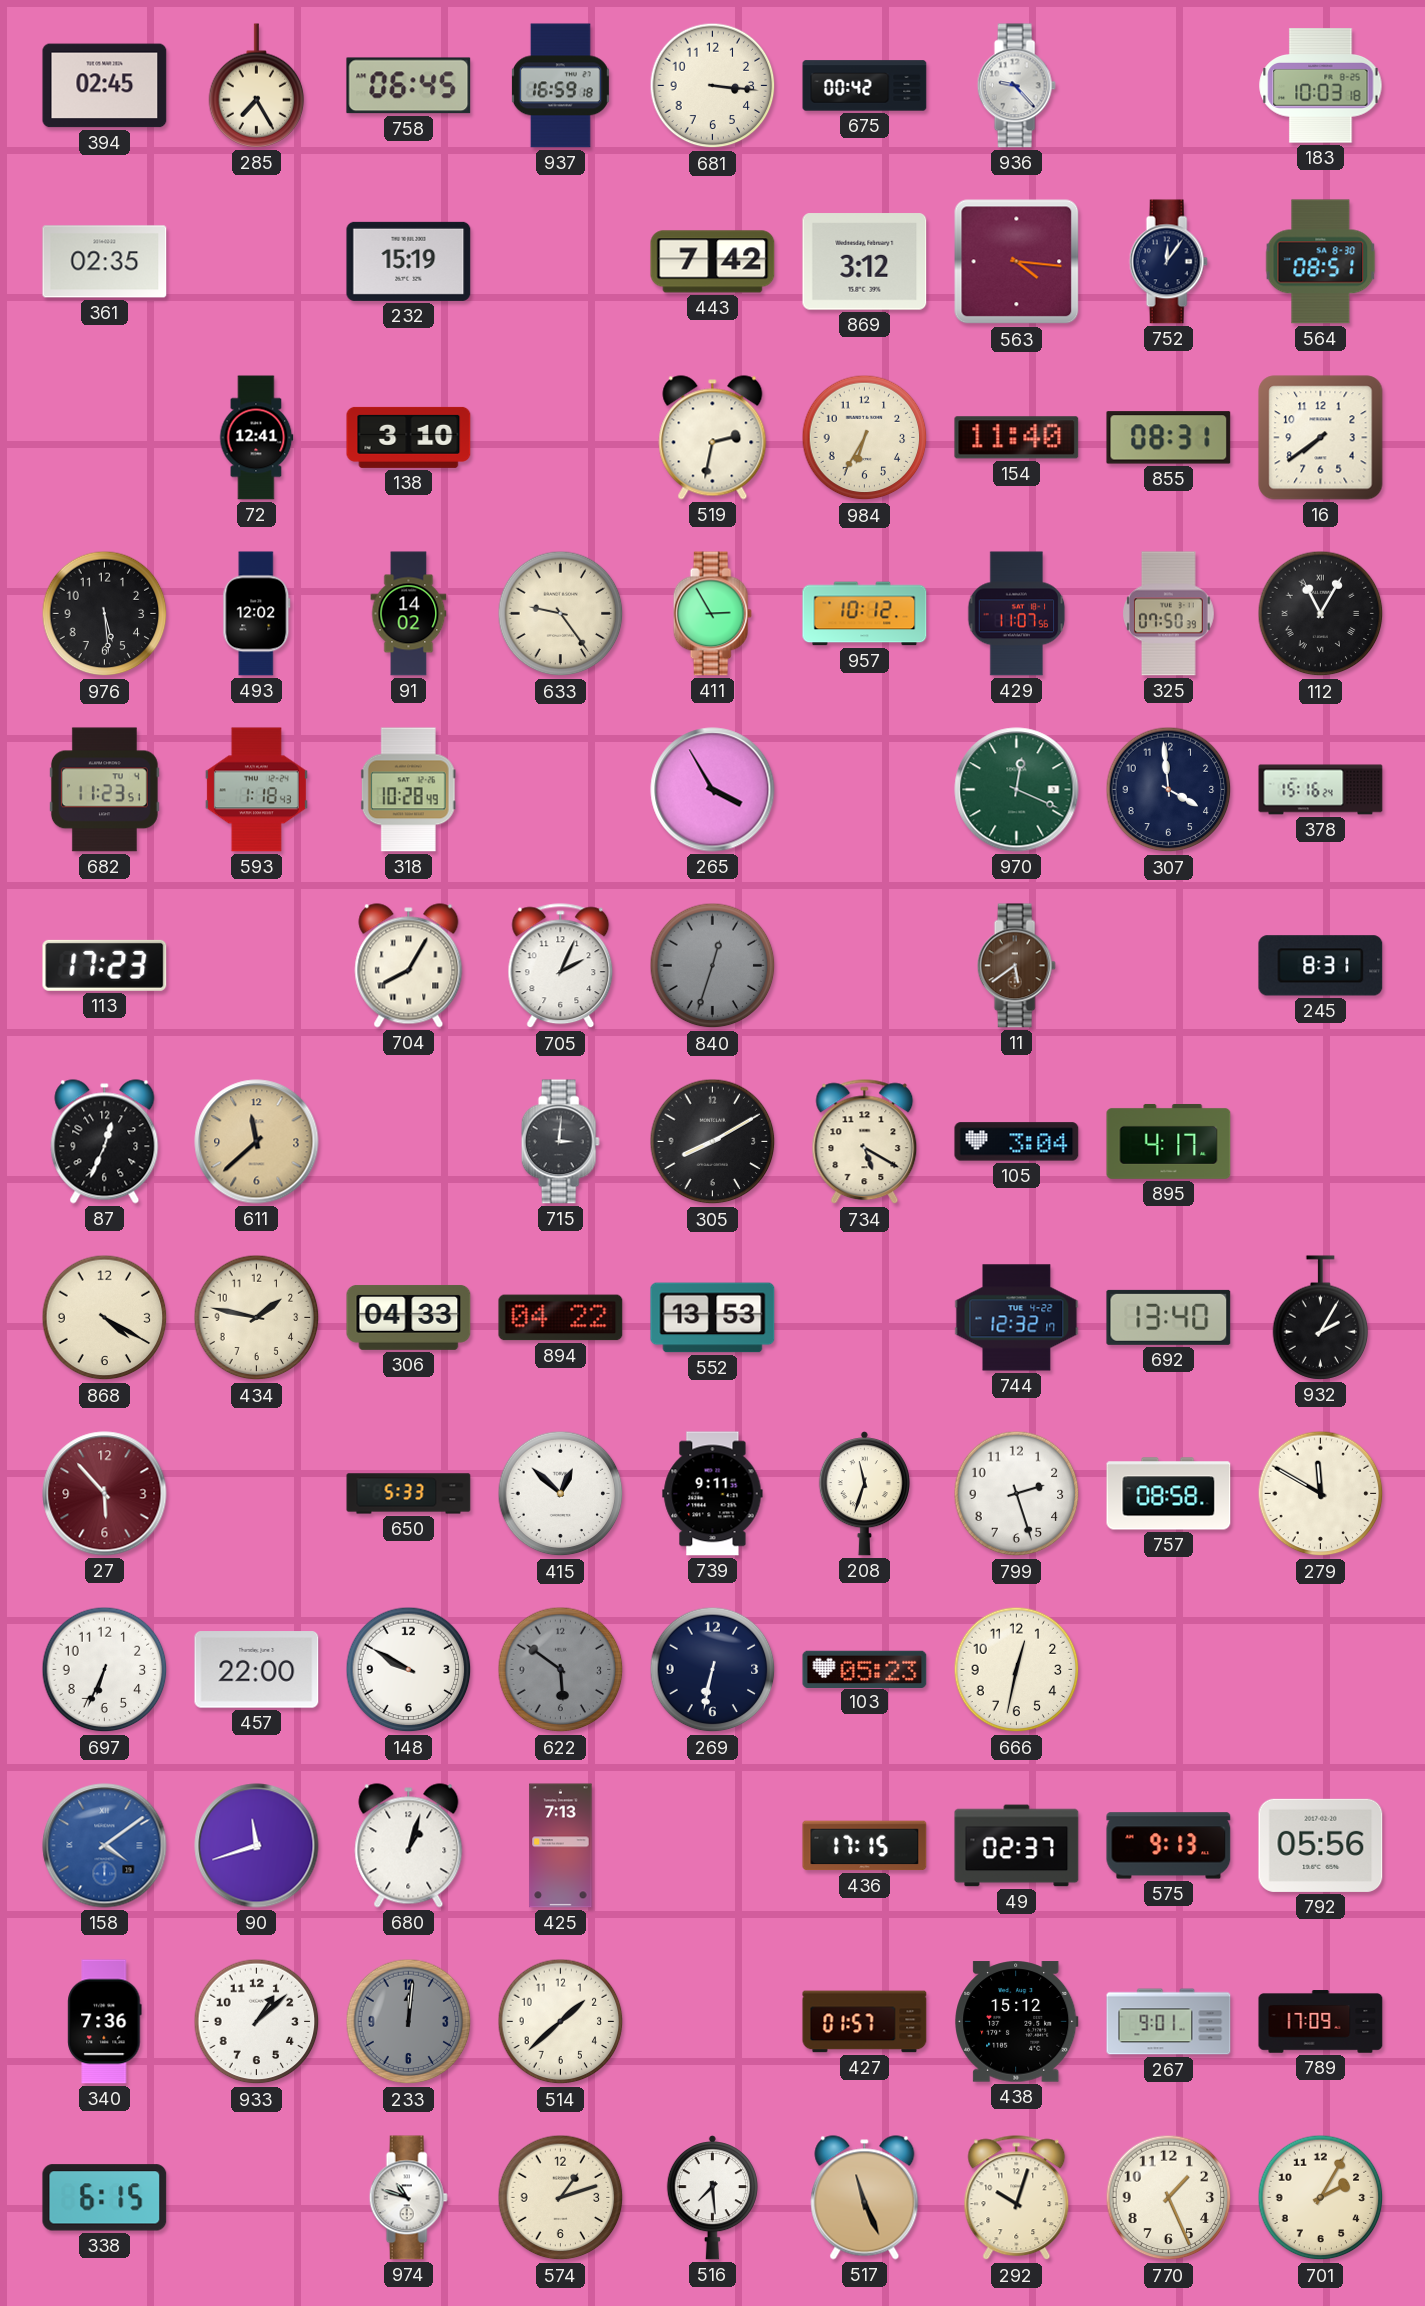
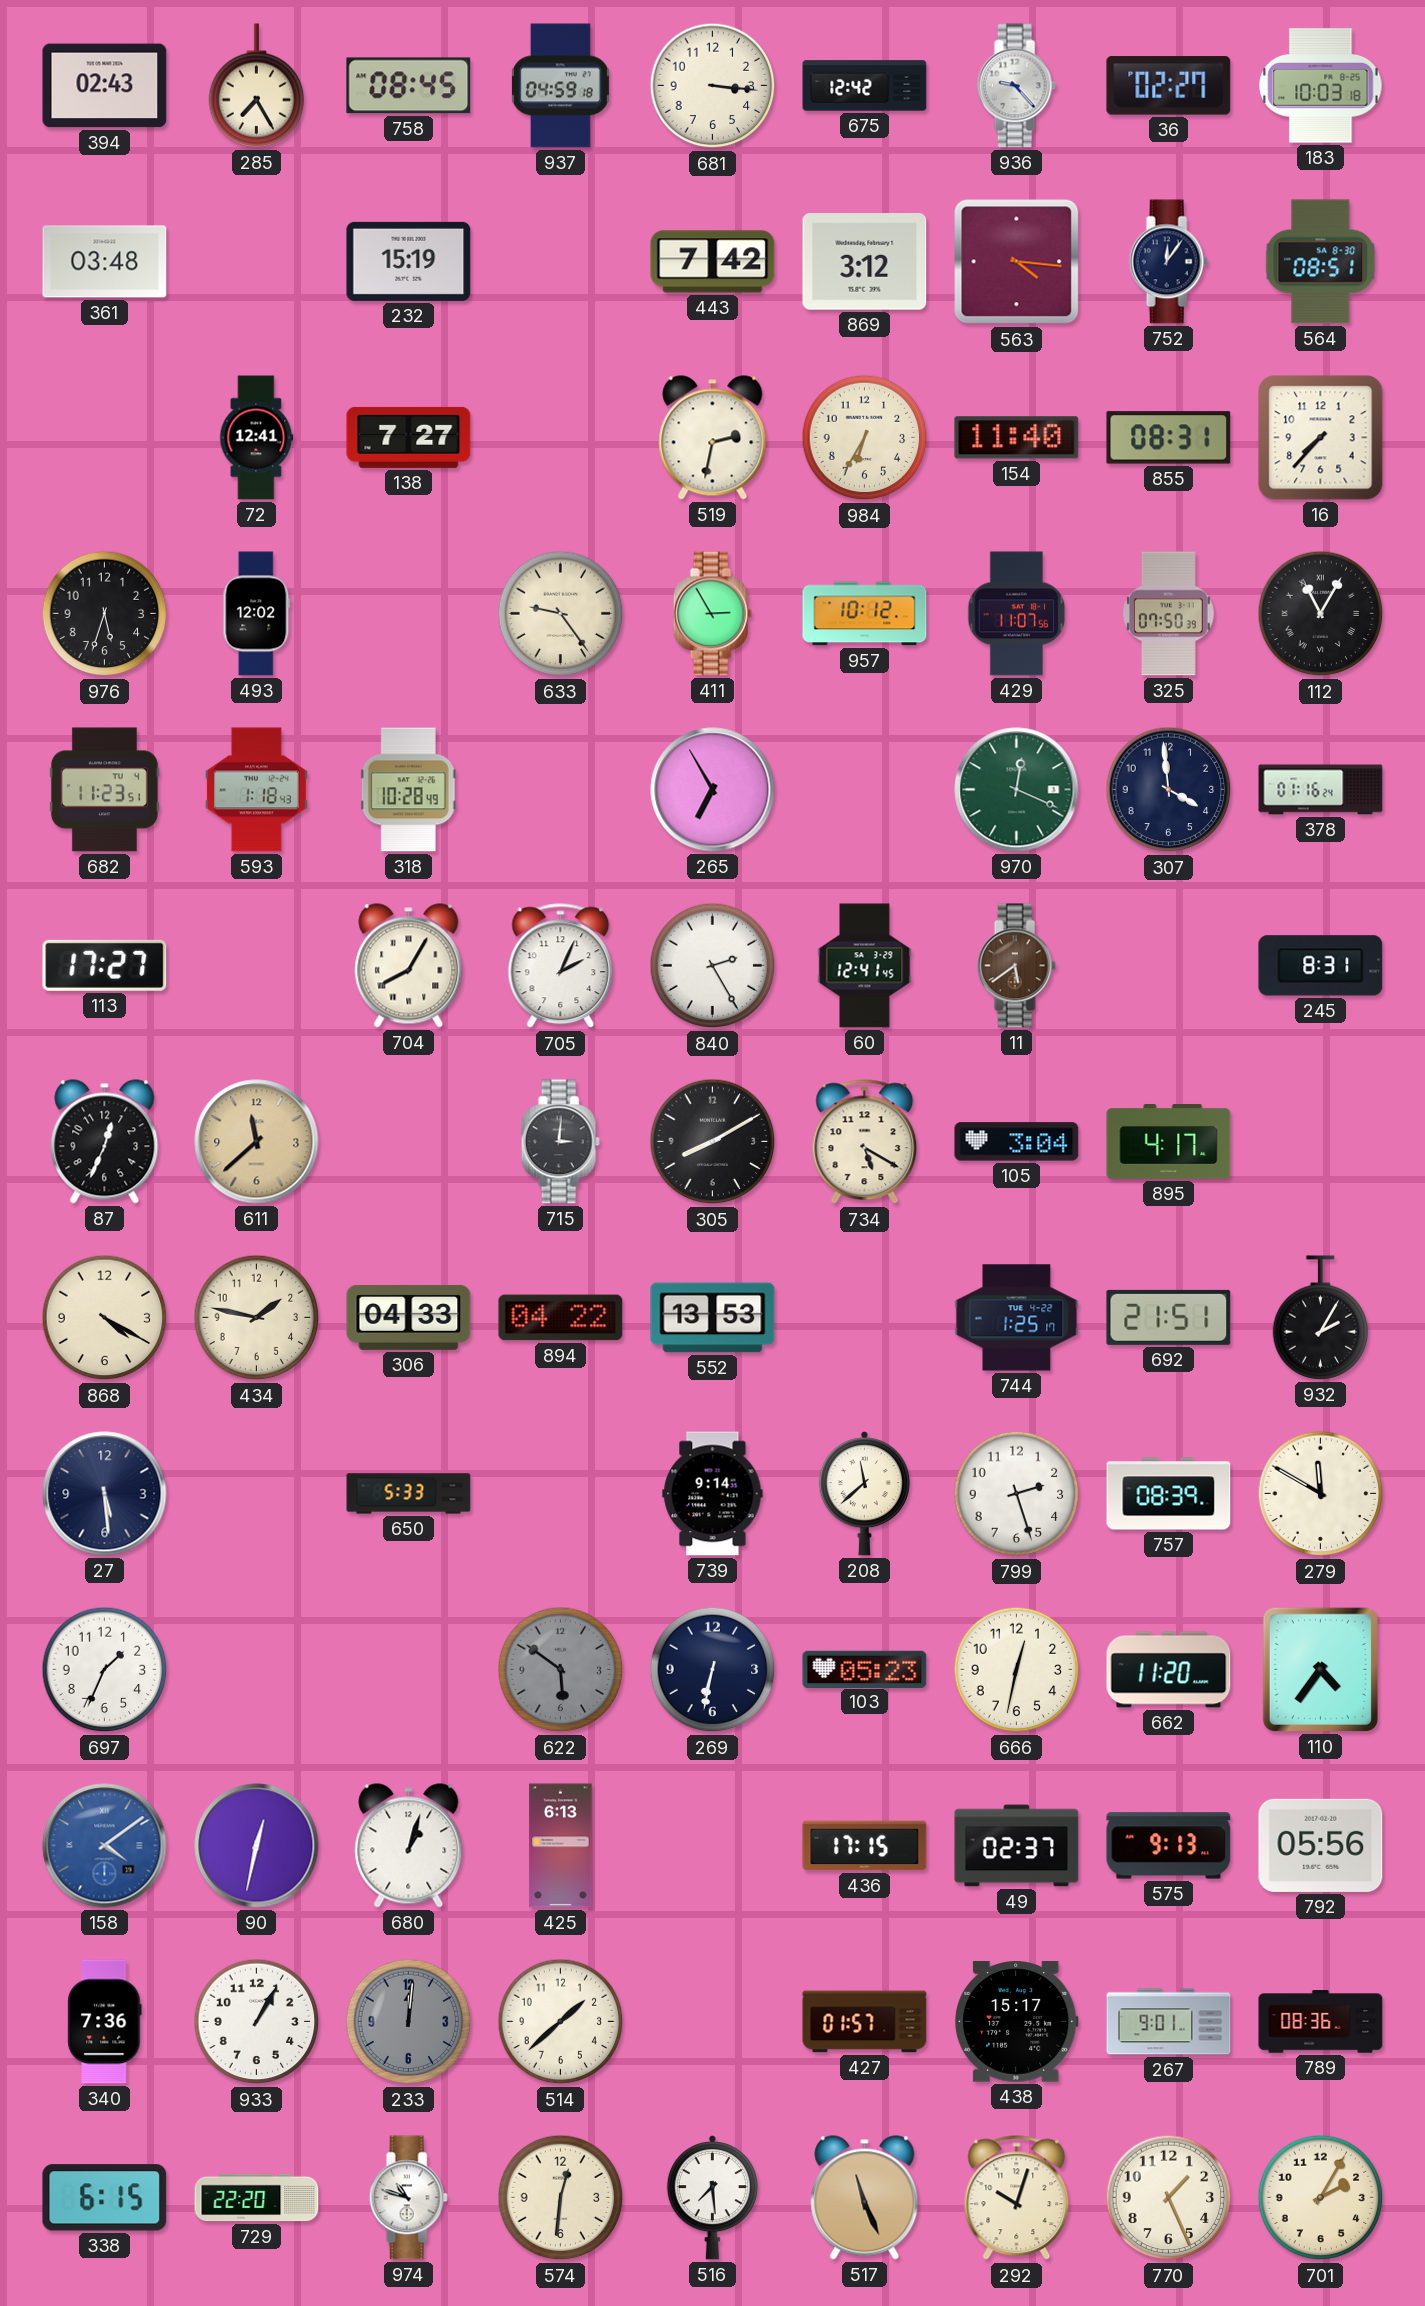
394: 02:45 -> 02:43
758: 06:45 -> 08:45
937: 16:59 -> 04:59
675: 00:42 -> 12:42
36: none -> 02:27
361: 02:35 -> 03:48
138: 3:10 -> 7:27
16: 7:39 -> 7:37
976: 5:29 -> 5:33
91: 14:02 -> none
265: 3:55 -> 6:55
378: 15:16 -> 01:16
113: 17:23 -> 17:27
840: 12:33 -> 2:25
840 dial: grey -> white
60: none -> 12:41
744: 12:32 -> 1:25
692: 13:40 -> 21:51
27: 5:53 -> 5:29
27 dial: burgundy -> navy
415: 12:52 -> none
739: 9:11 -> 9:14
208: 11:33 -> 11:38
757: 08:58 -> 08:39
697: 6:34 -> 1:34
457: 22:00 -> none
148: 9:50 -> none
662: none -> 11:20
110: none -> 4:36
90: 11:42 -> 12:32
425: 7:13 -> 6:13
933: 1:08 -> 1:05
438: 15:12 -> 15:17
789: 17:09 -> 08:36
729: none -> 22:20
574: 1:12 -> 12:31
